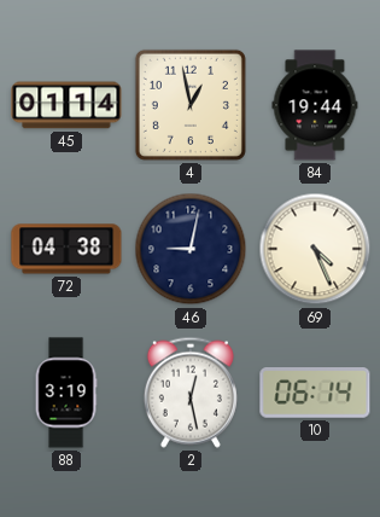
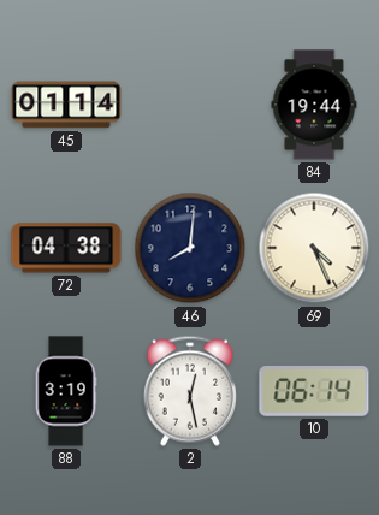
4: 12:58 -> none
46: 9:02 -> 8:01
